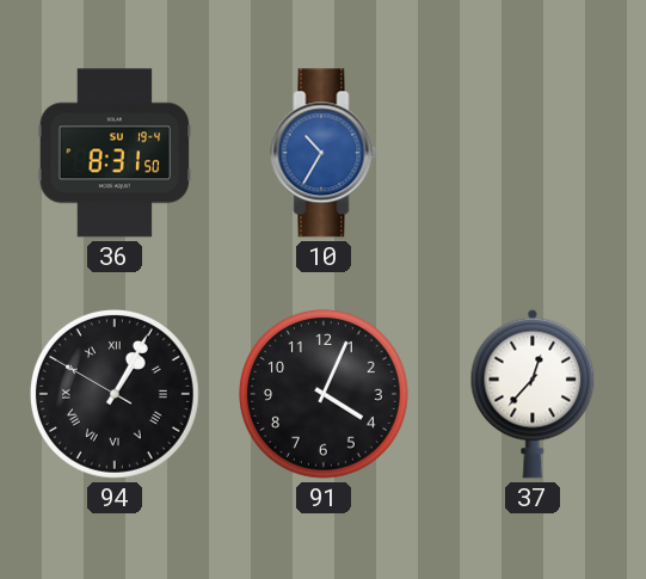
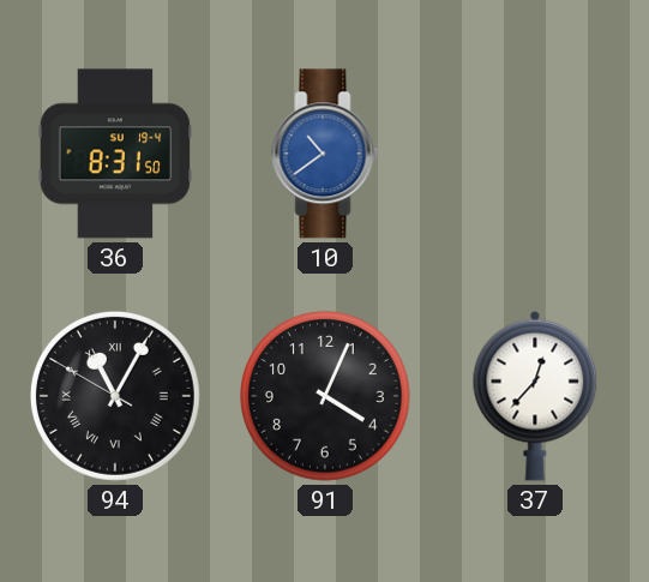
10: 10:35 -> 10:39
94: 1:04 -> 11:04
